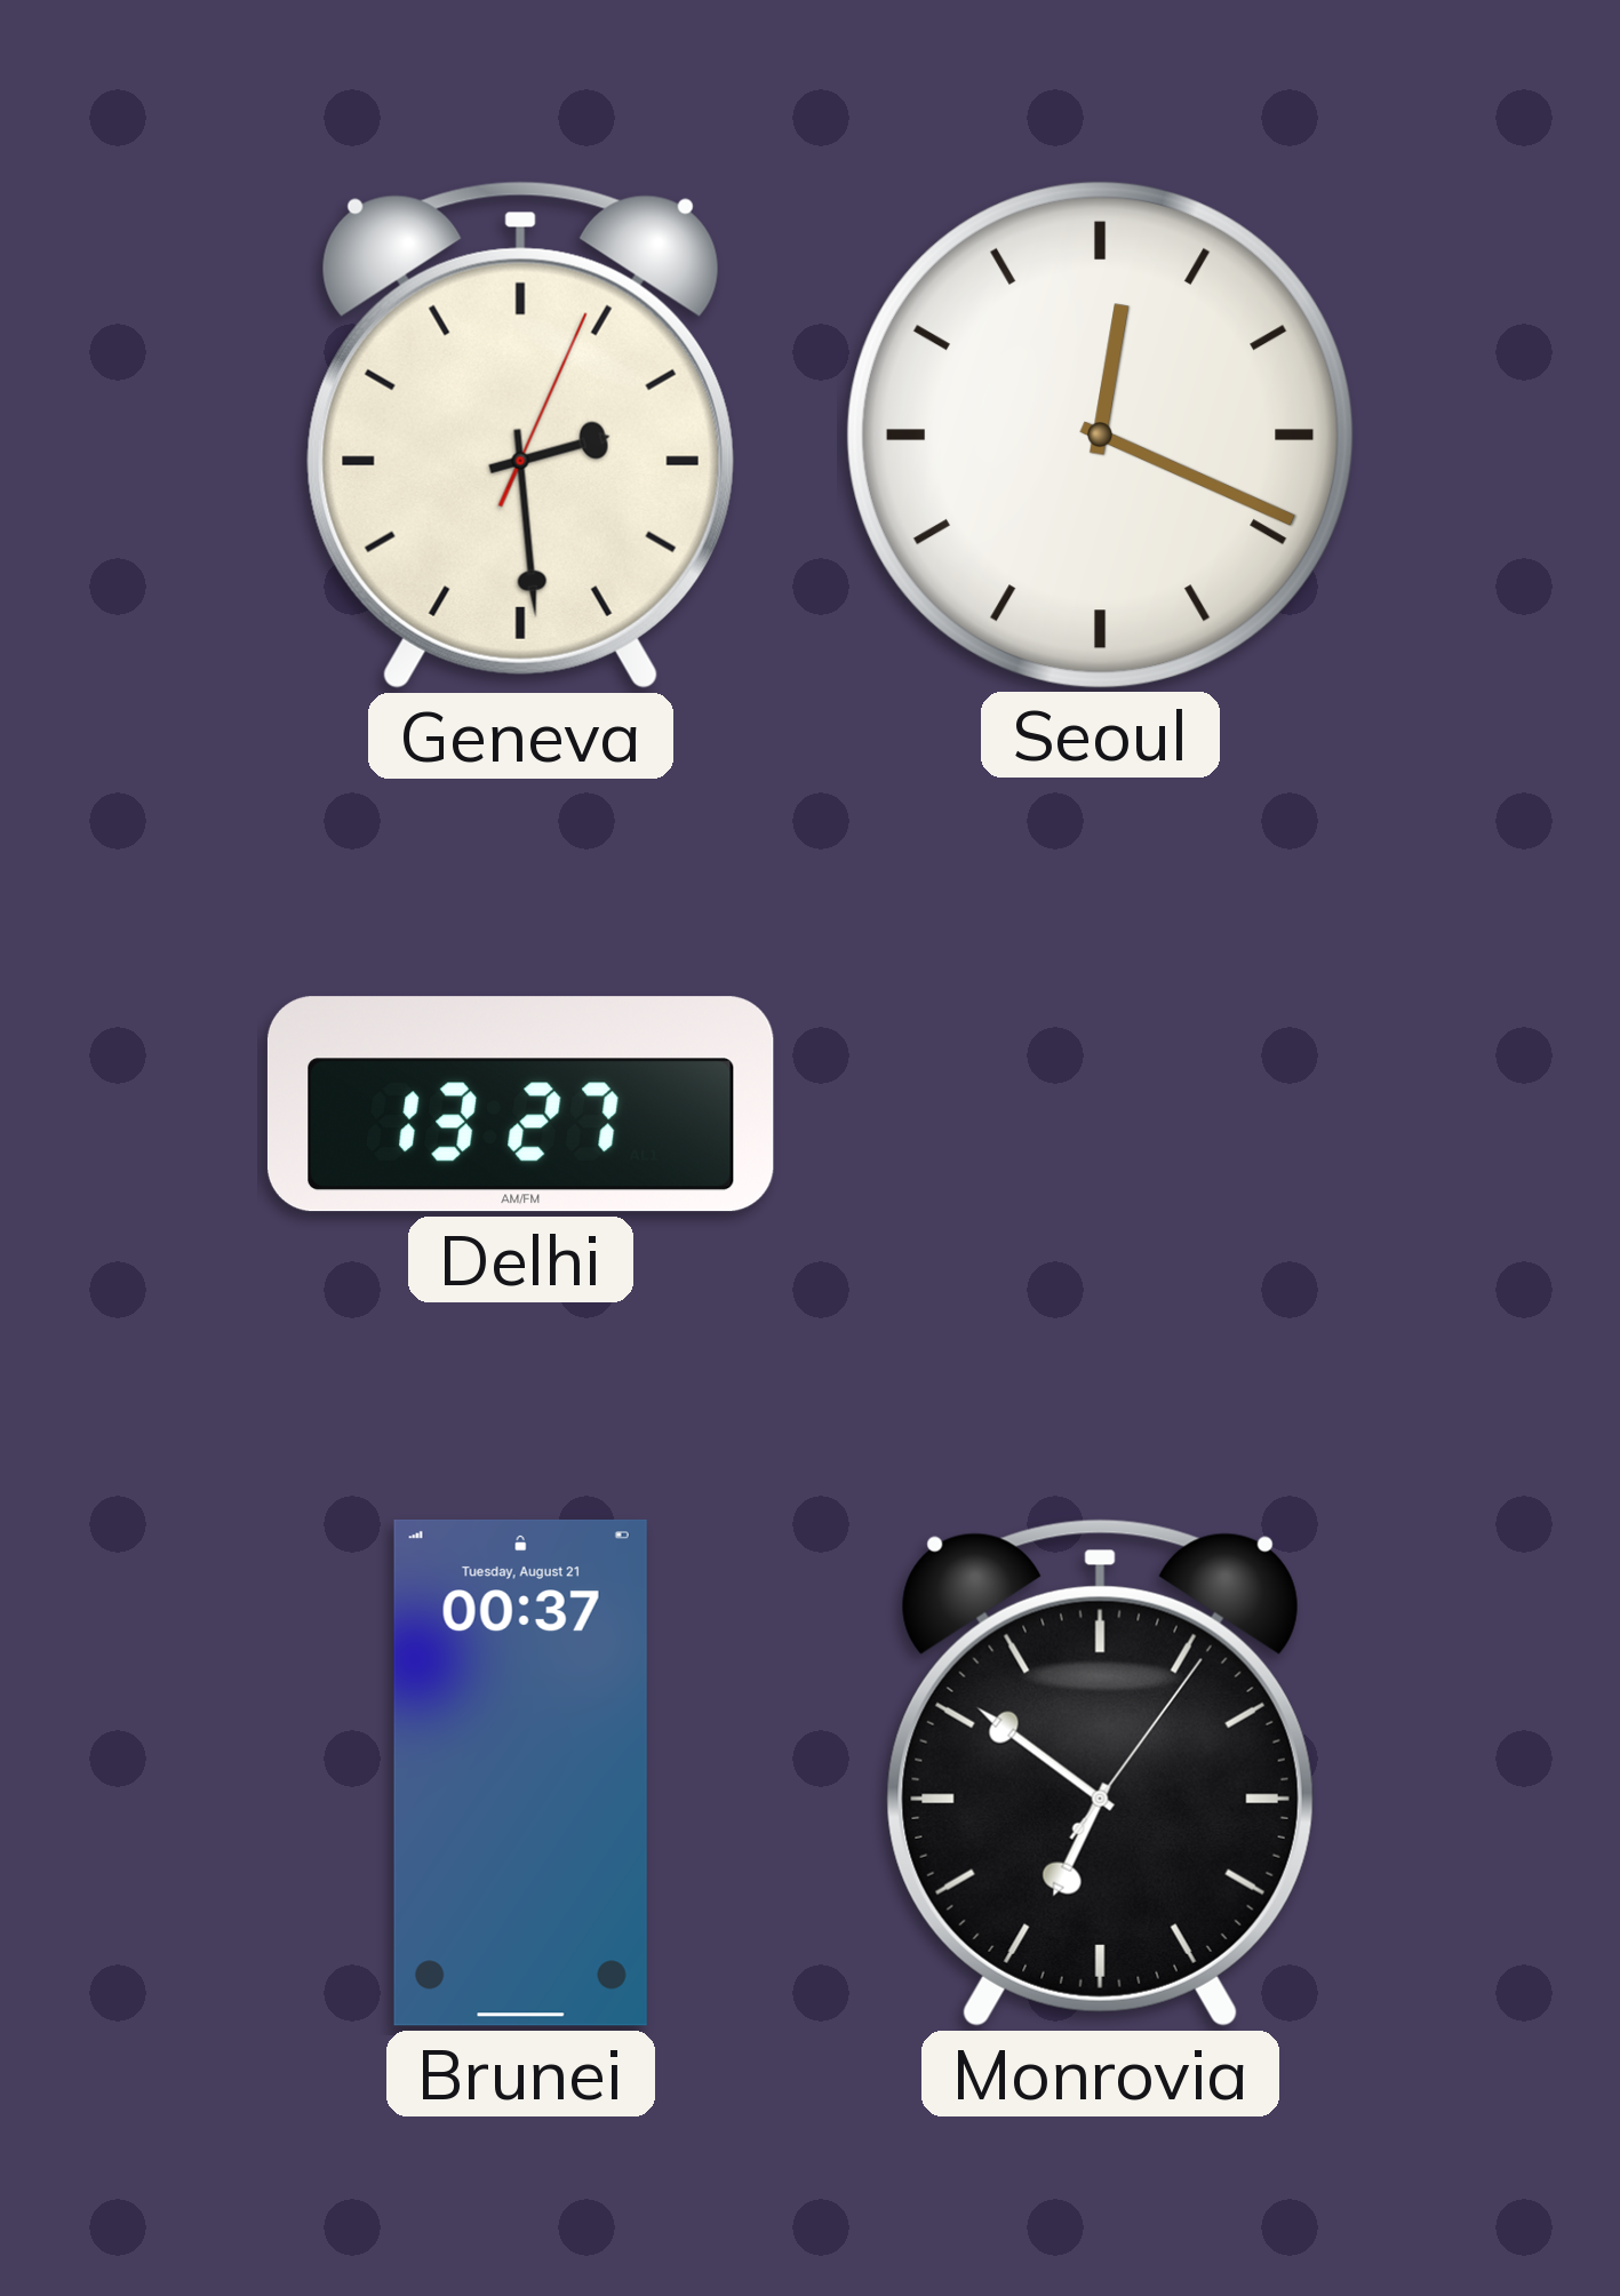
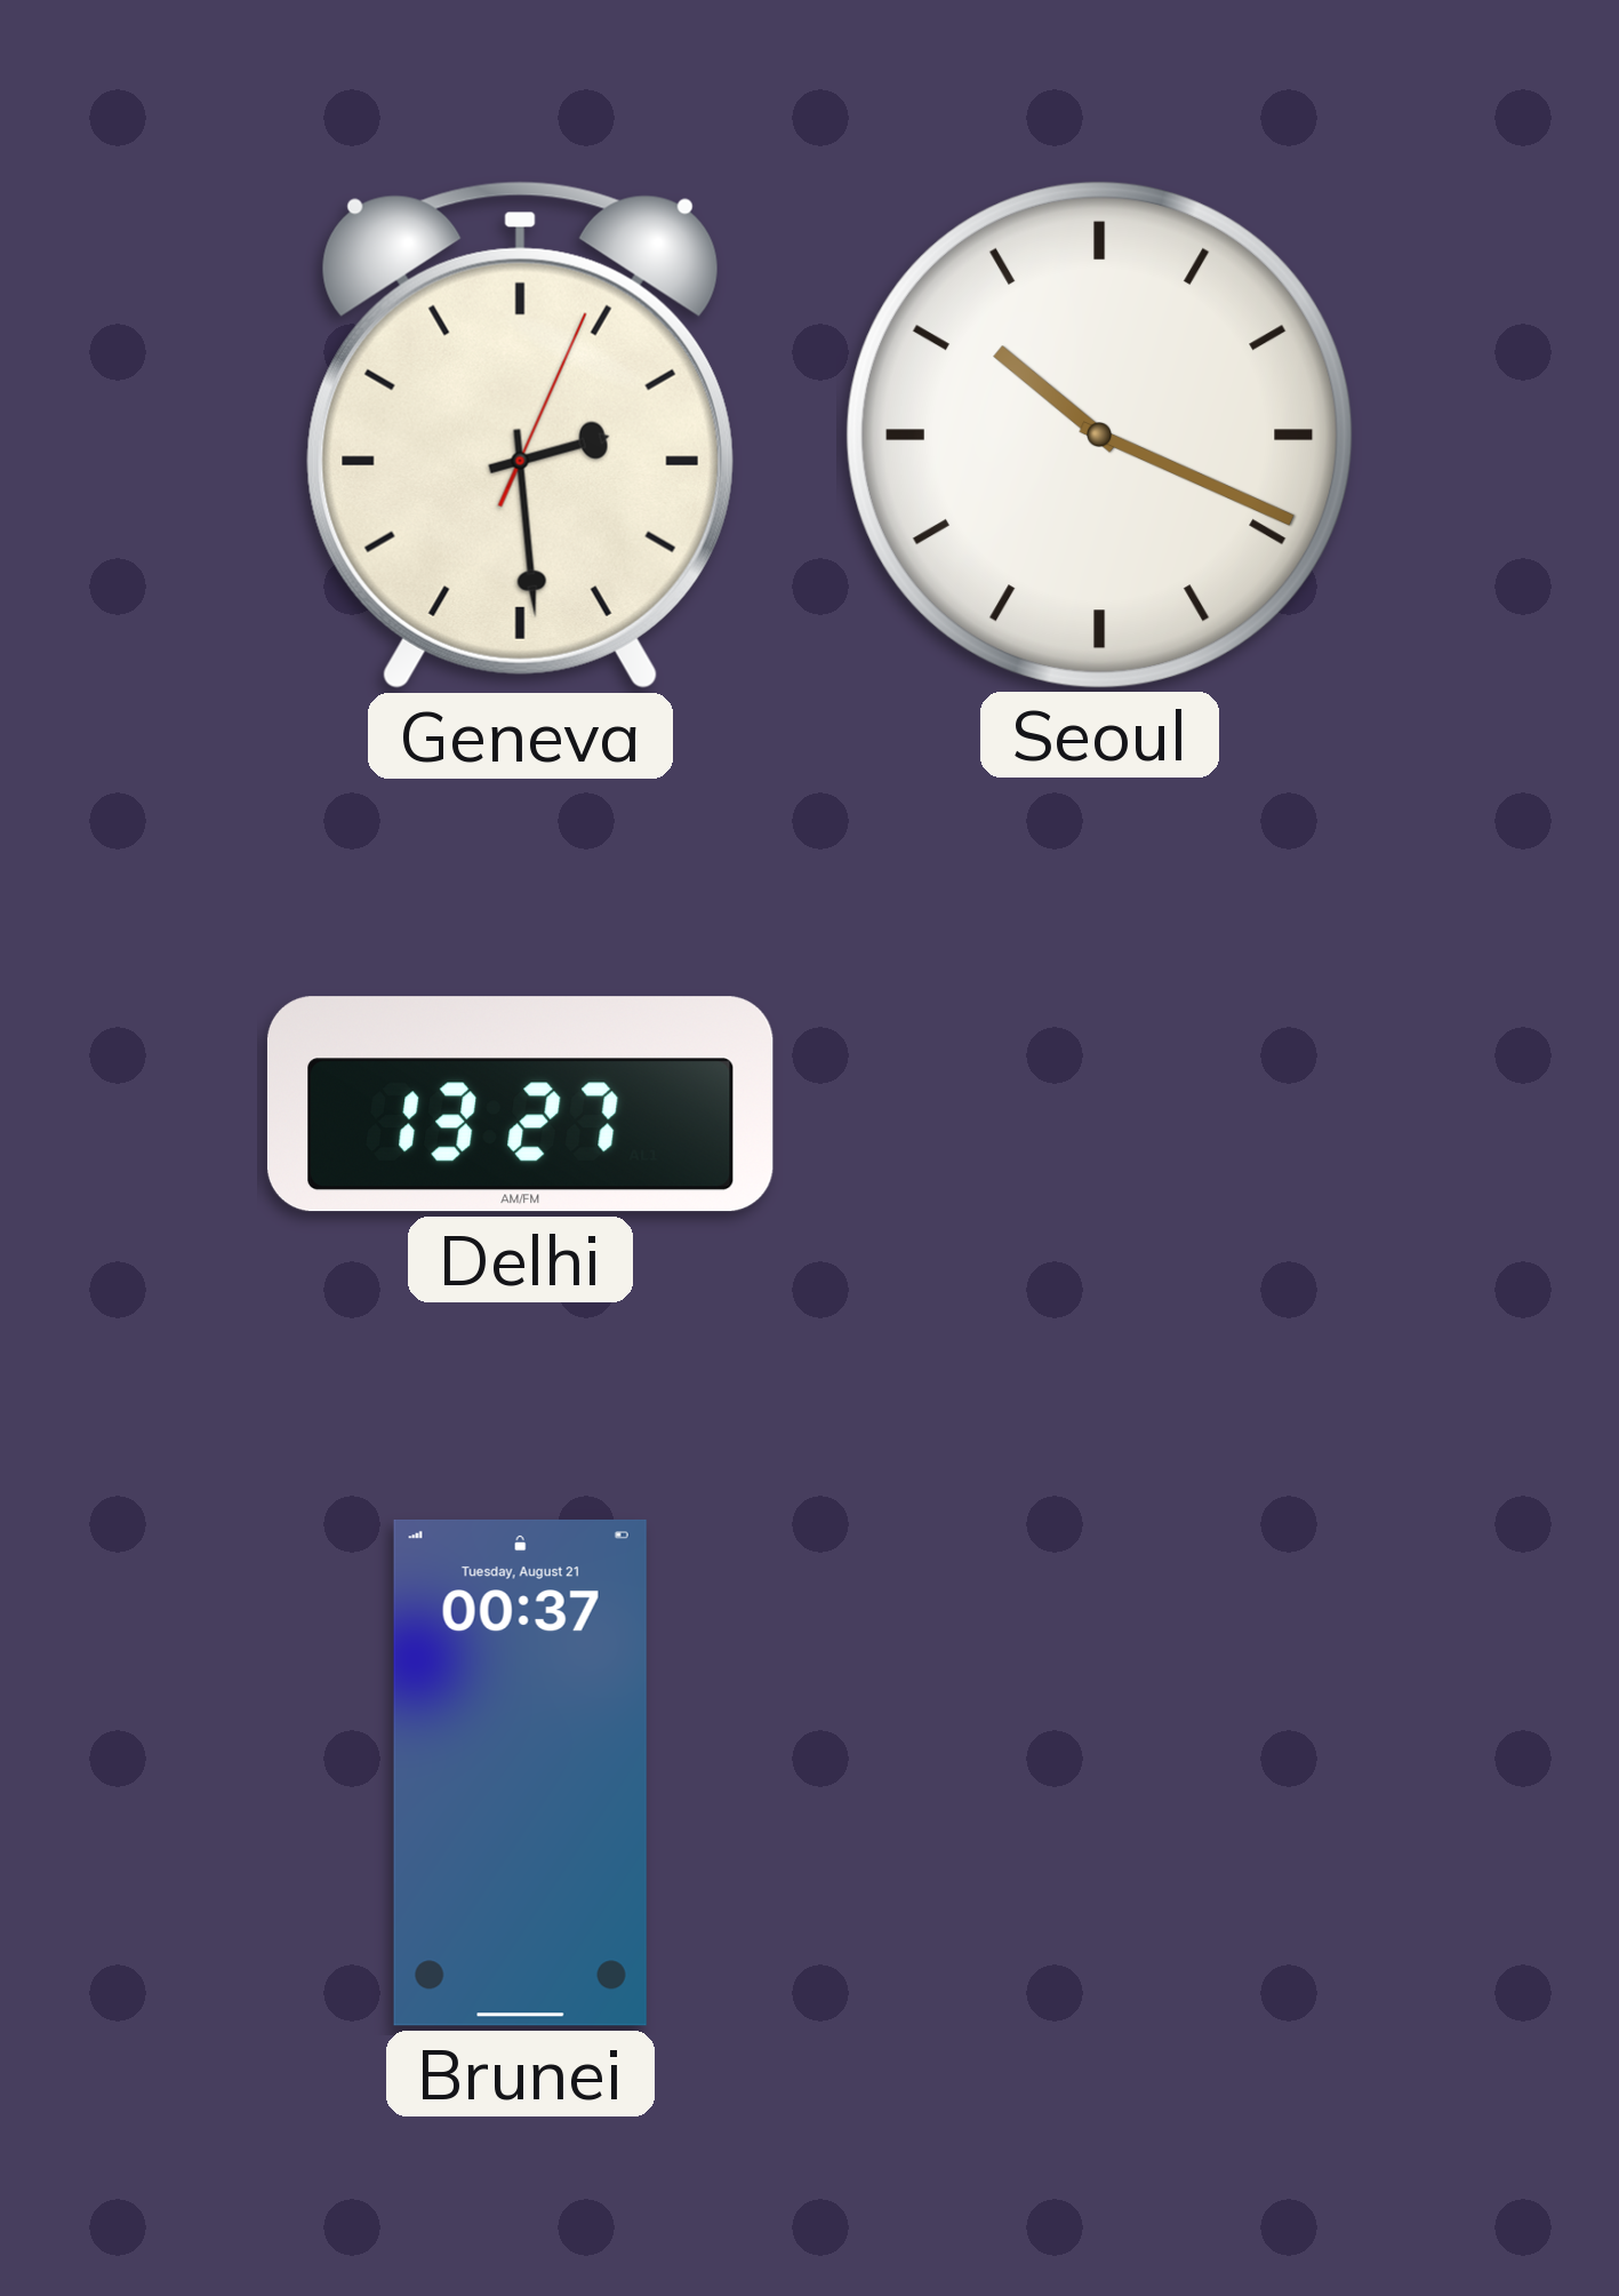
Seoul: 12:19 -> 10:19
Monrovia: 6:51 -> none
